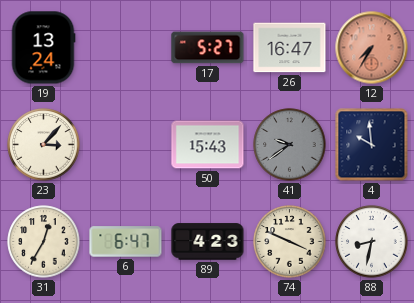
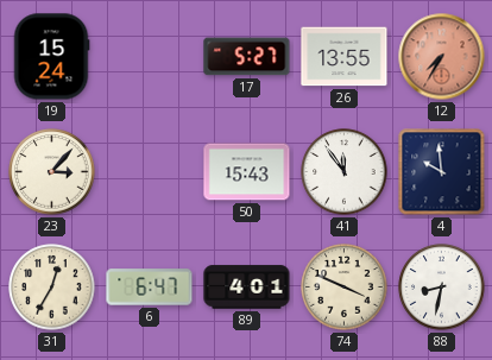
19: 13:24 -> 15:24
26: 16:47 -> 13:55
41: 9:39 -> 11:54
41 dial: grey -> white
89: 4:23 -> 4:01
